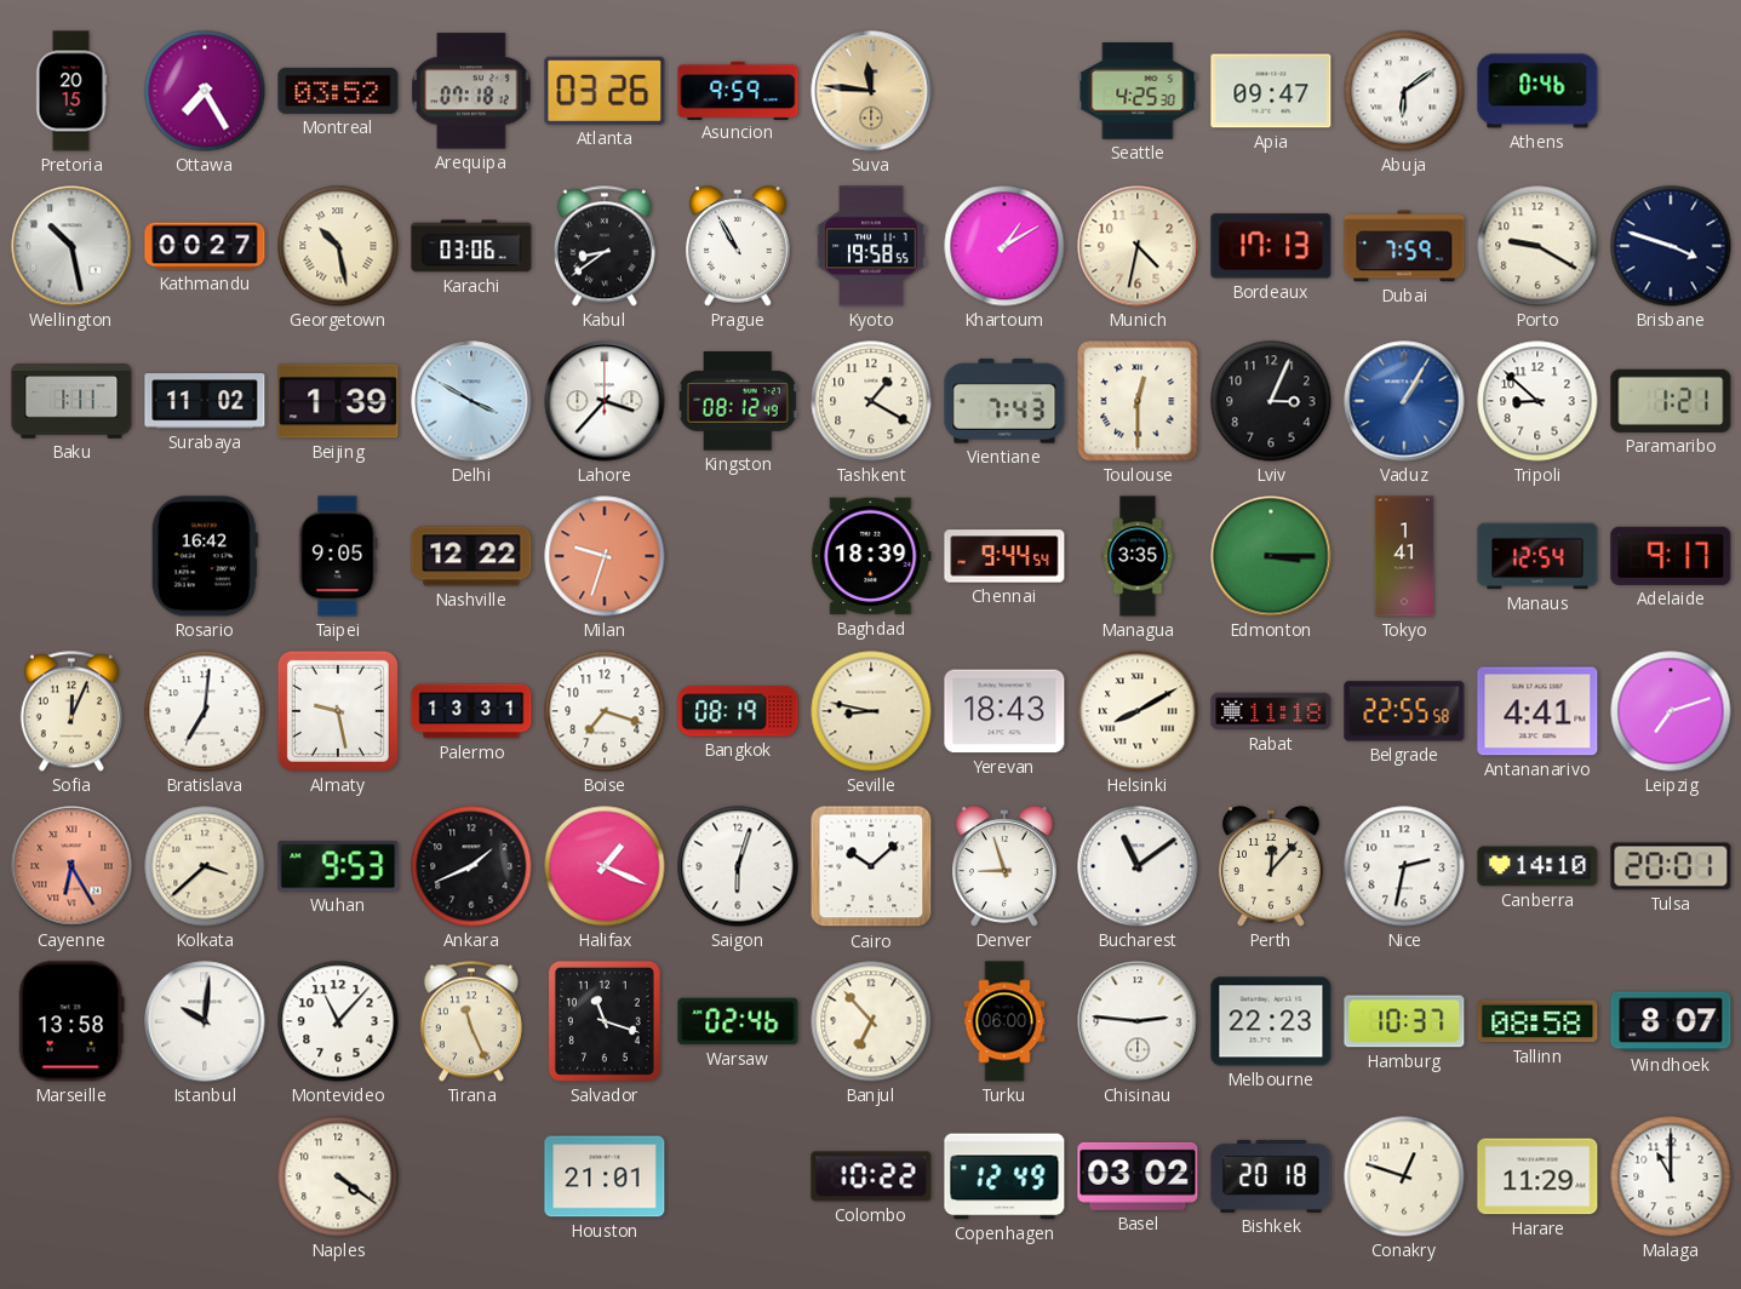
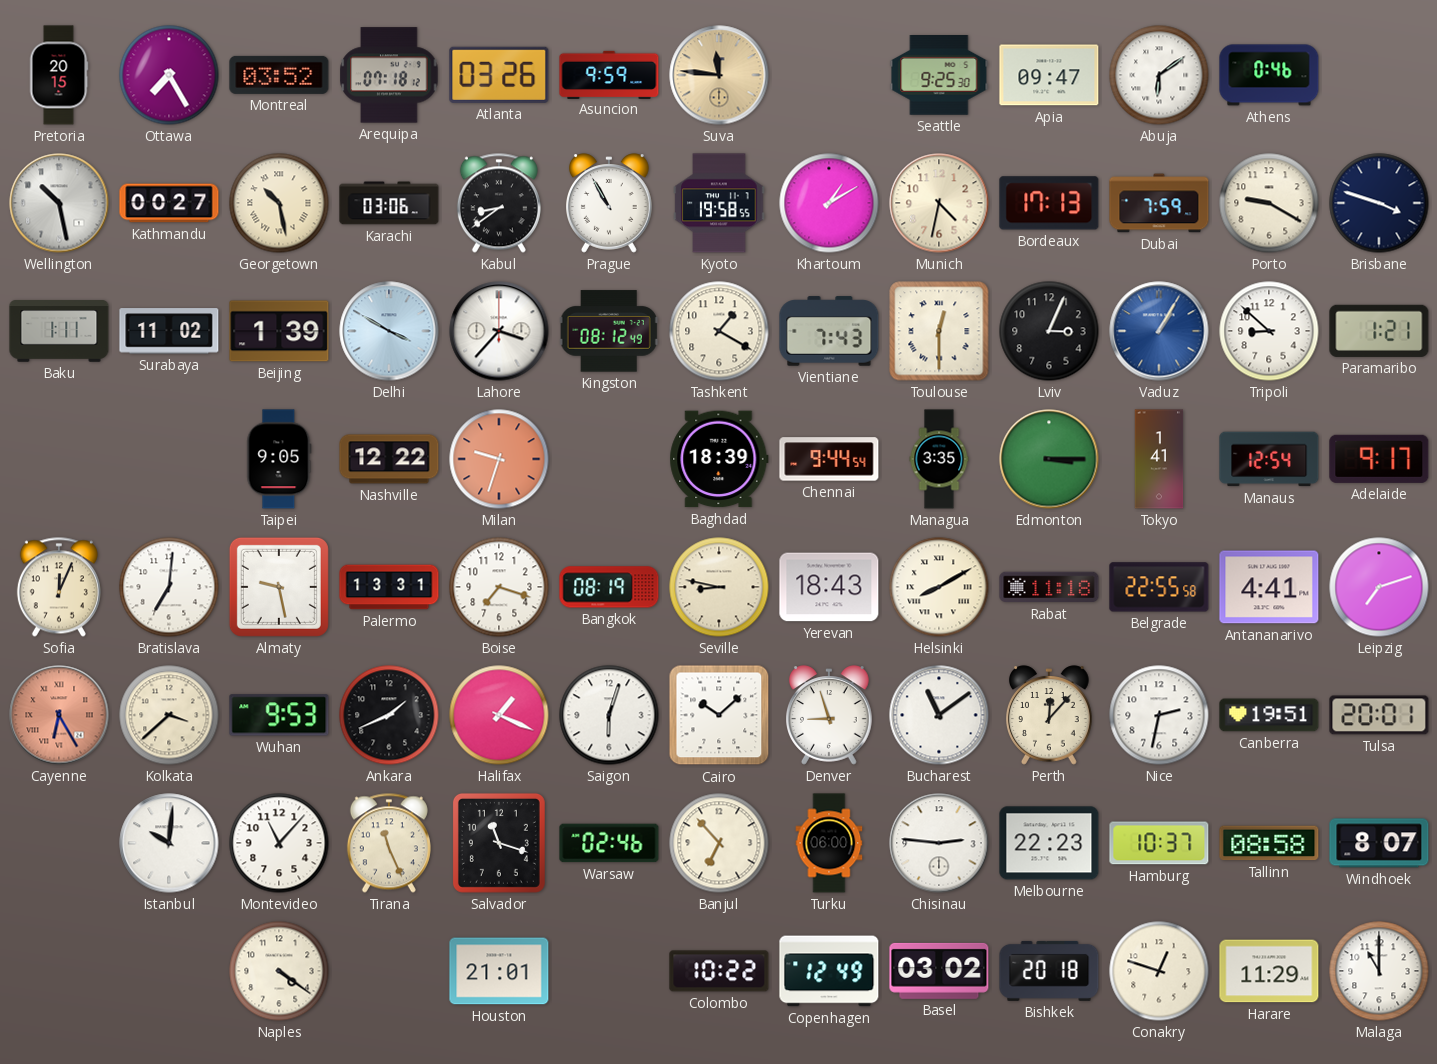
Seattle: 4:25 -> 9:25
Rosario: 16:42 -> none
Canberra: 14:10 -> 19:51
Marseille: 13:58 -> none
